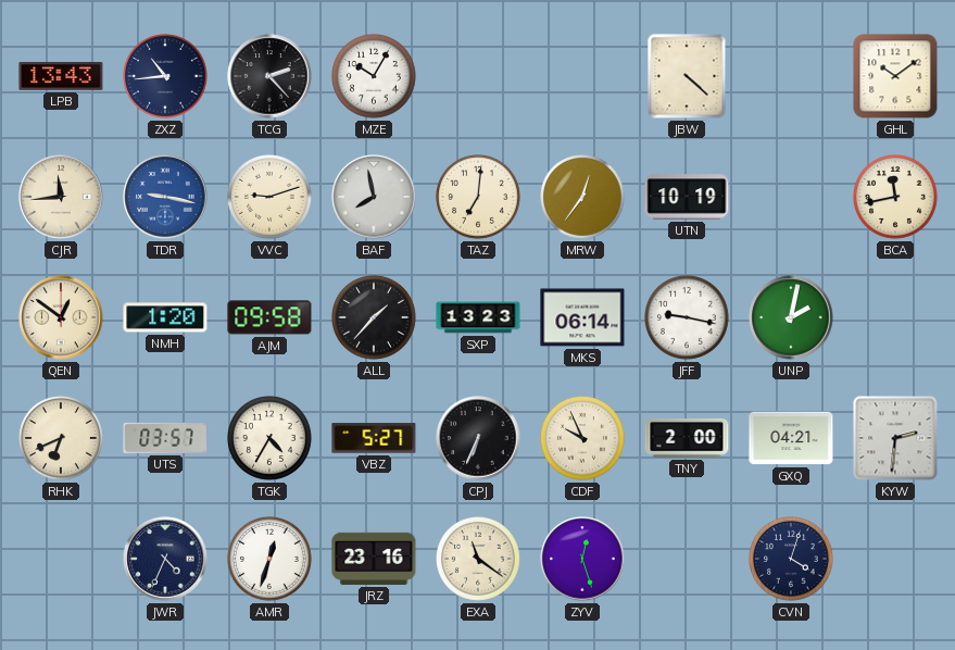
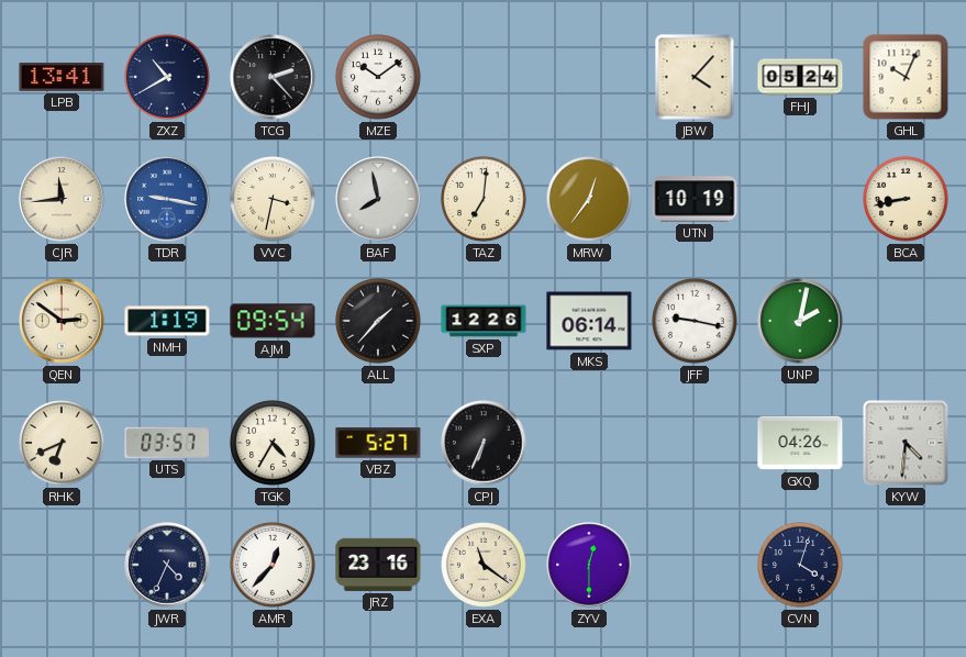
LPB: 13:43 -> 13:41
ZXZ: 10:44 -> 10:40
MZE: 10:05 -> 10:09
JBW: 4:22 -> 4:07
FHJ: none -> 05:24
GHL: 10:09 -> 10:04
VVC: 9:12 -> 3:32
BCA: 11:43 -> 8:43
QEN: 12:51 -> 2:51
NMH: 1:20 -> 1:19
AJM: 09:58 -> 09:54
SXP: 13:23 -> 12:26
CDF: 9:56 -> none
TNY: 2:00 -> none
GXQ: 04:21 -> 04:26
KYW: 2:31 -> 4:31
AMR: 12:33 -> 12:37
ZYV: 12:27 -> 12:30
